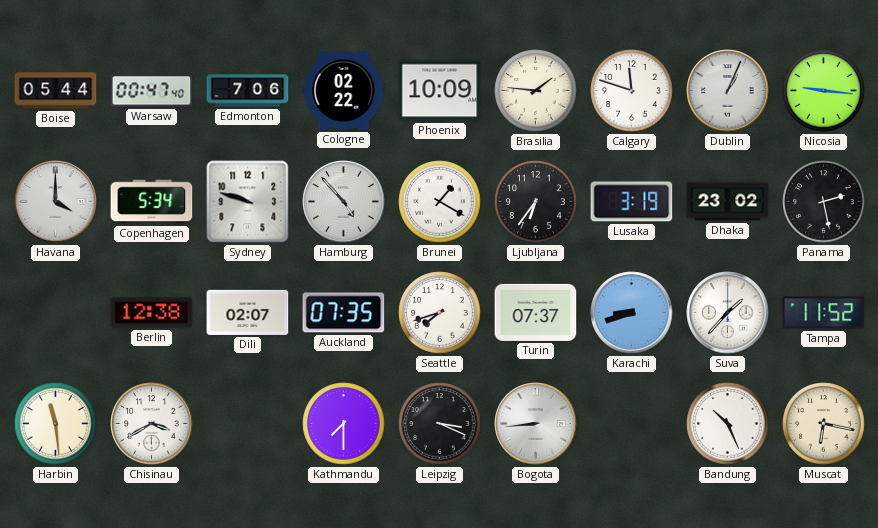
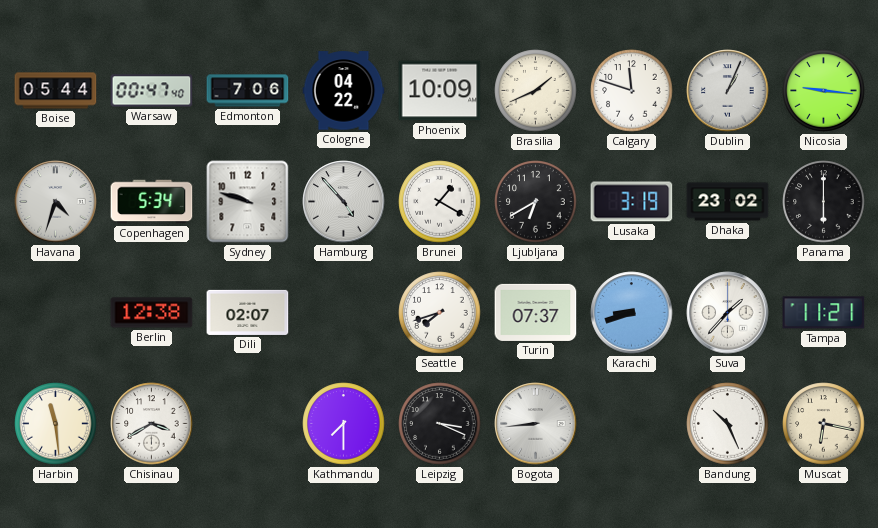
Cologne: 02:22 -> 04:22
Brasilia: 1:46 -> 1:41
Havana: 4:00 -> 4:33
Ljubljana: 6:36 -> 6:40
Panama: 2:28 -> 6:00
Auckland: 07:35 -> none
Tampa: 11:52 -> 11:21
